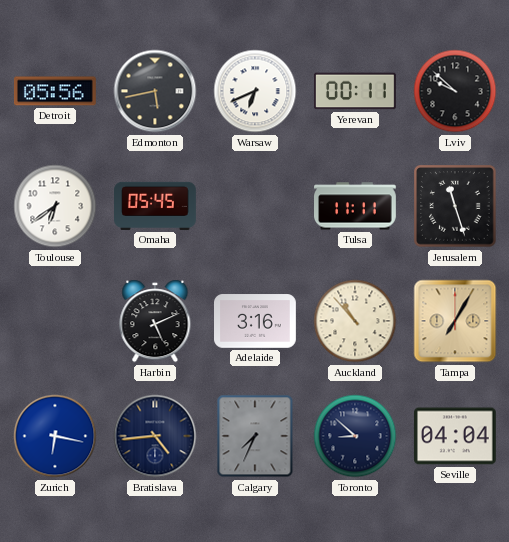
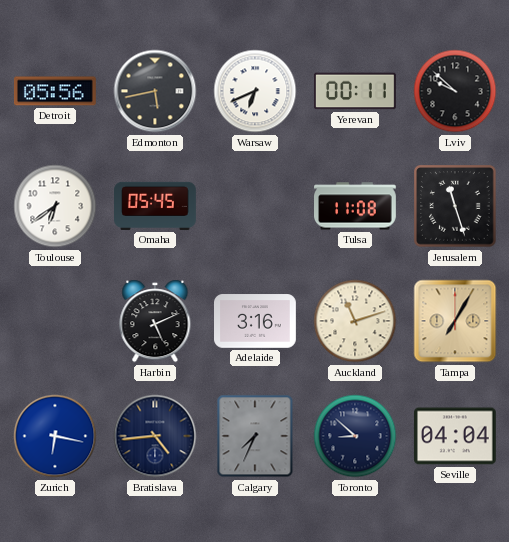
Tulsa: 11:11 -> 11:08
Auckland: 10:53 -> 11:12
